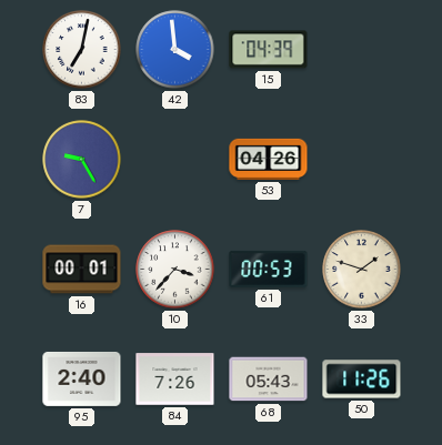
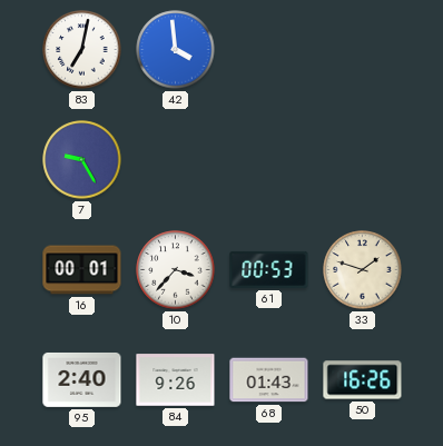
15: 04:39 -> none
53: 04:26 -> none
84: 7:26 -> 9:26
68: 05:43 -> 01:43
50: 11:26 -> 16:26
